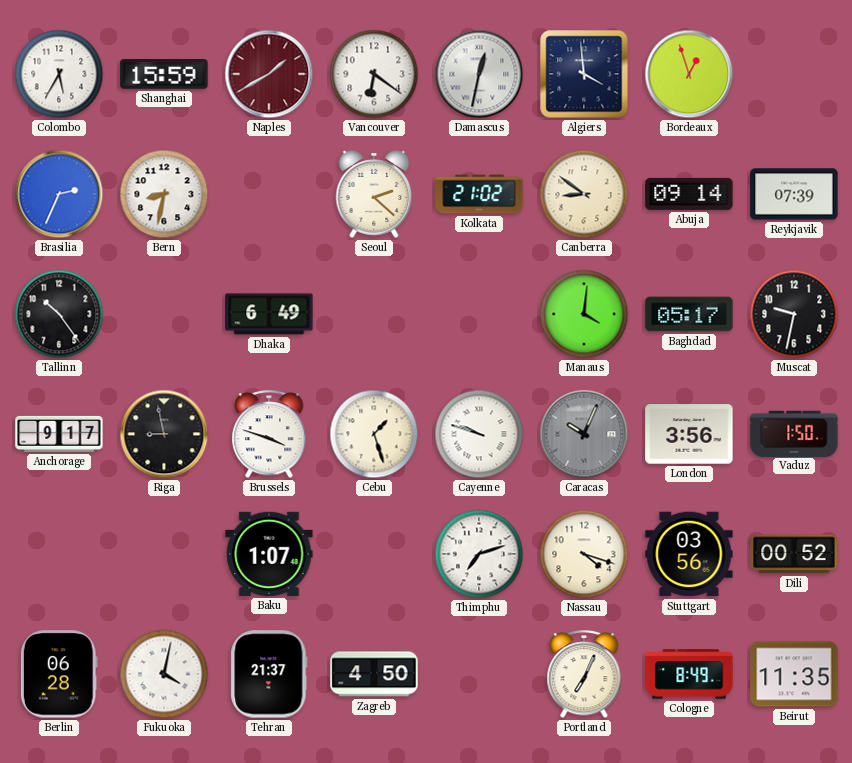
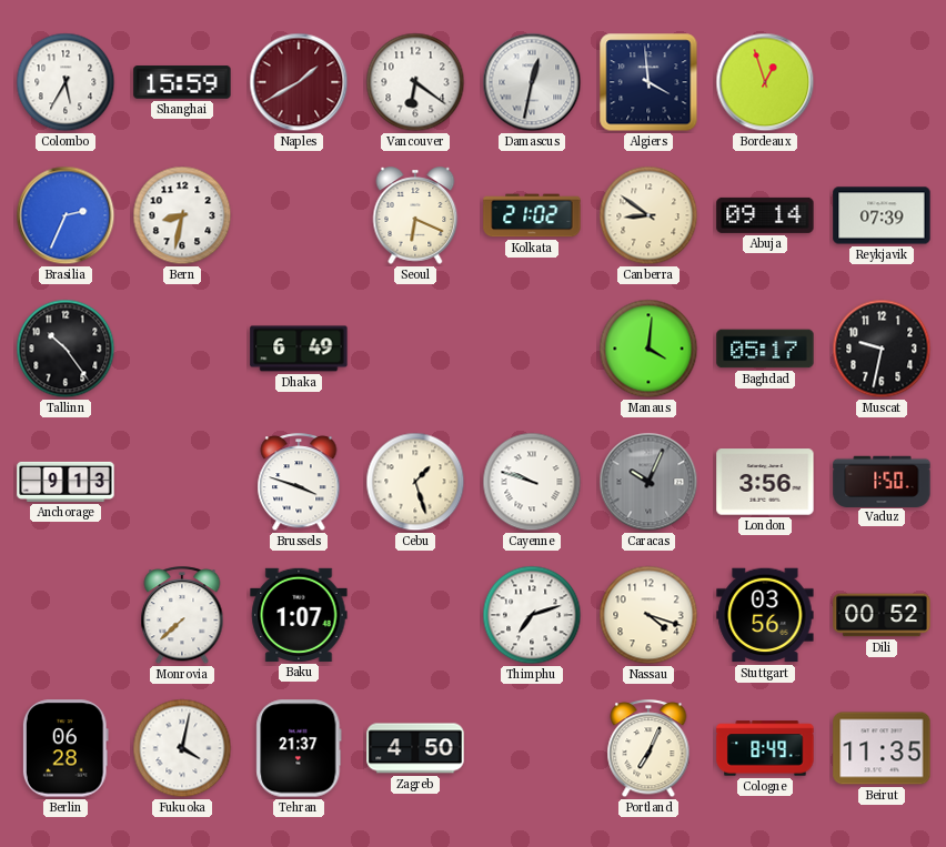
Seoul: 2:22 -> 6:19
Anchorage: 9:17 -> 9:13
Riga: 8:58 -> none
Monrovia: none -> 7:38
